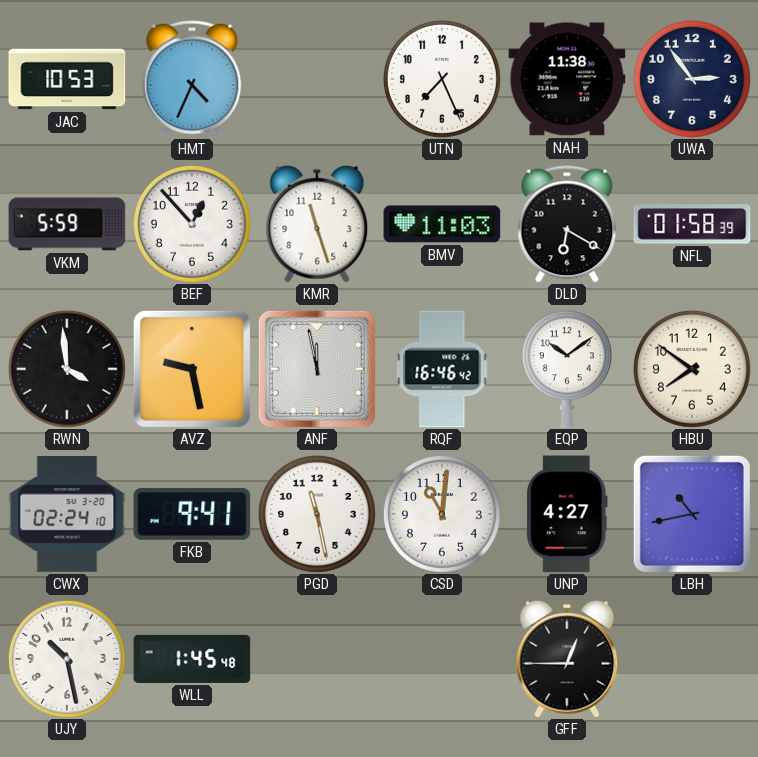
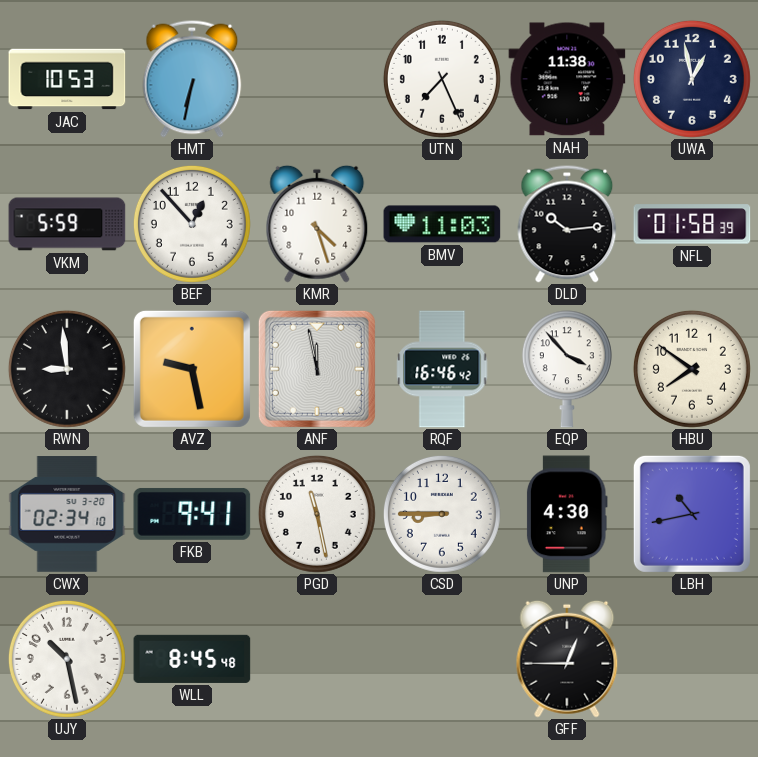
HMT: 4:34 -> 6:32
UWA: 2:54 -> 12:58
KMR: 11:27 -> 4:27
DLD: 6:20 -> 10:14
RWN: 3:59 -> 8:59
EQP: 10:09 -> 3:53
CWX: 02:24 -> 02:34
CSD: 11:01 -> 8:45
UNP: 4:27 -> 4:30
WLL: 1:45 -> 8:45
